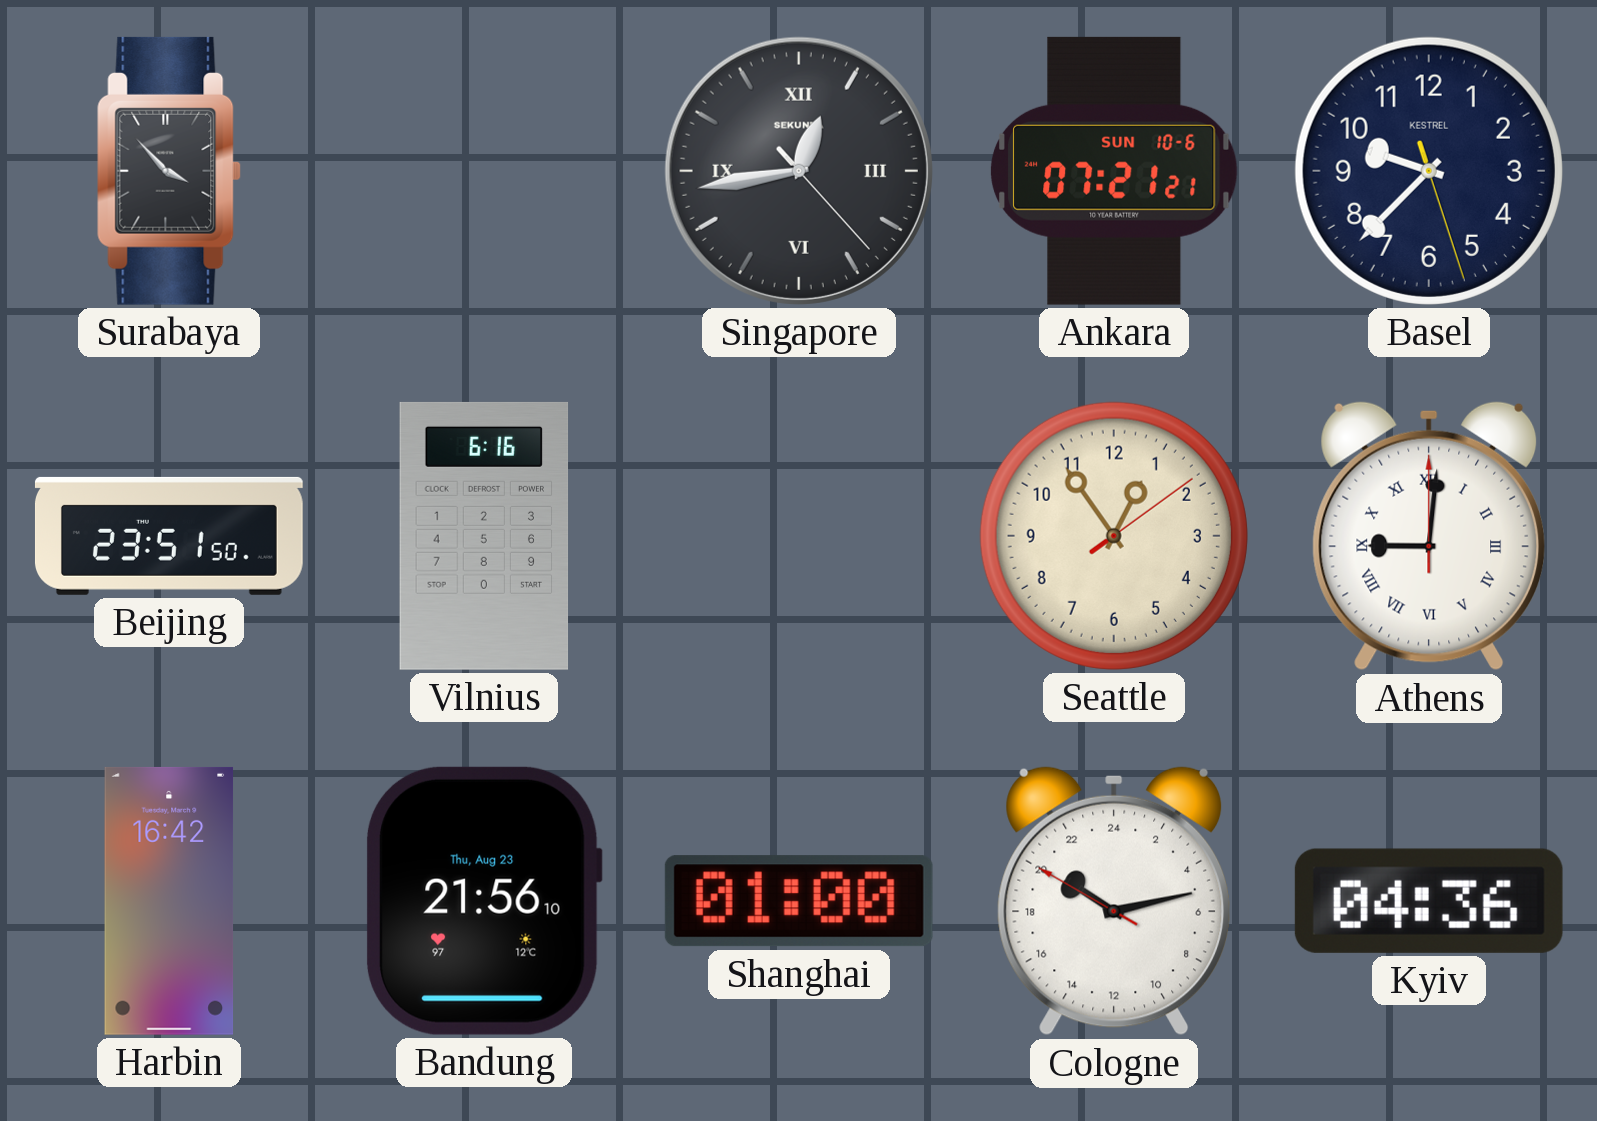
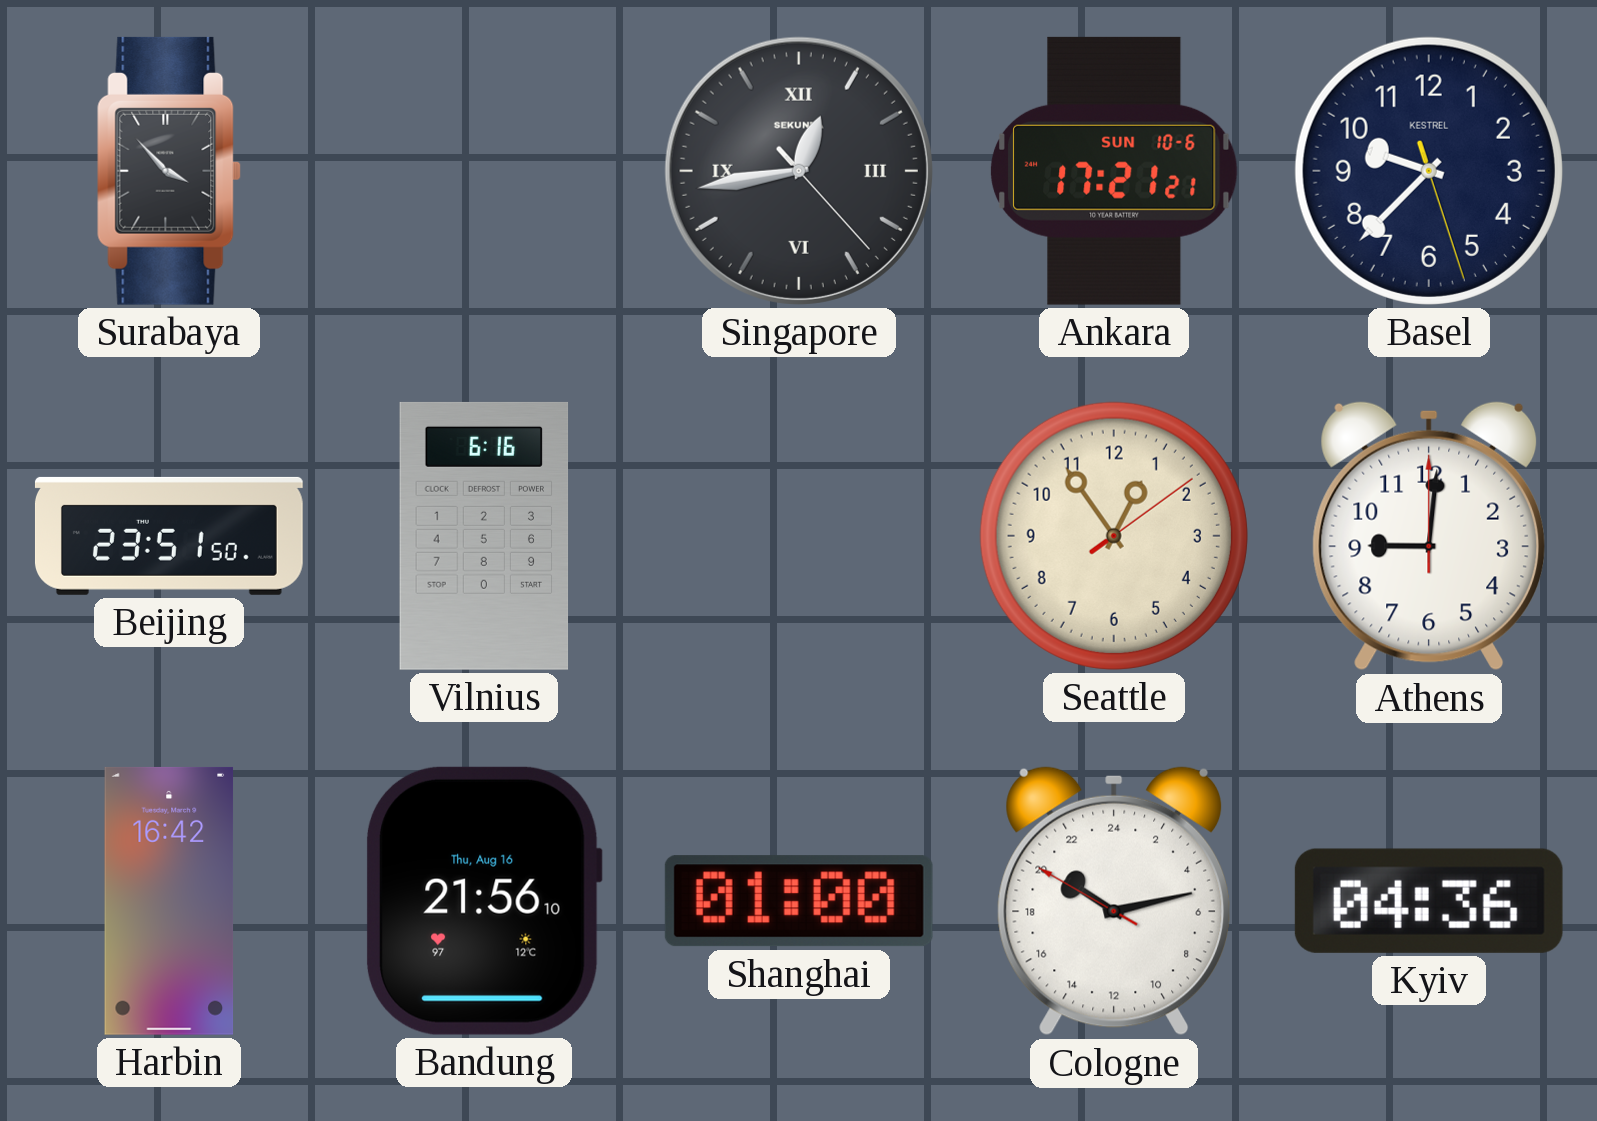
Ankara: 07:21 -> 17:21
Athens numerals: Roman -> Arabic
Bandung date: Thu, Aug 23 -> Thu, Aug 16
